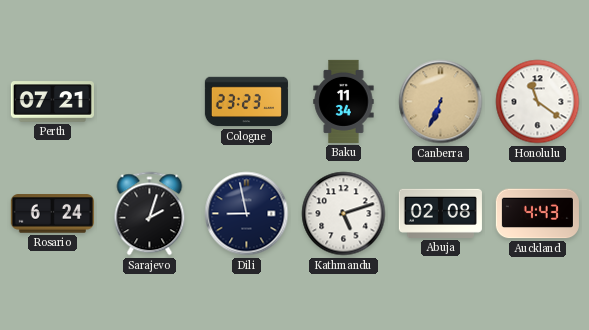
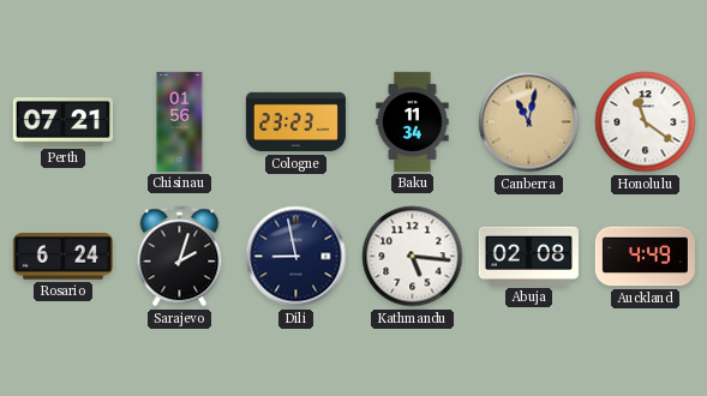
Chisinau: none -> 01:56
Canberra: 6:34 -> 11:02
Kathmandu: 5:12 -> 5:16
Auckland: 4:43 -> 4:49
